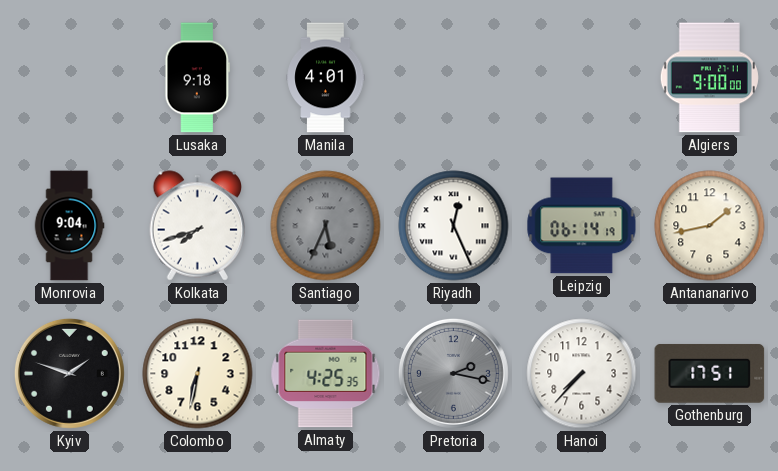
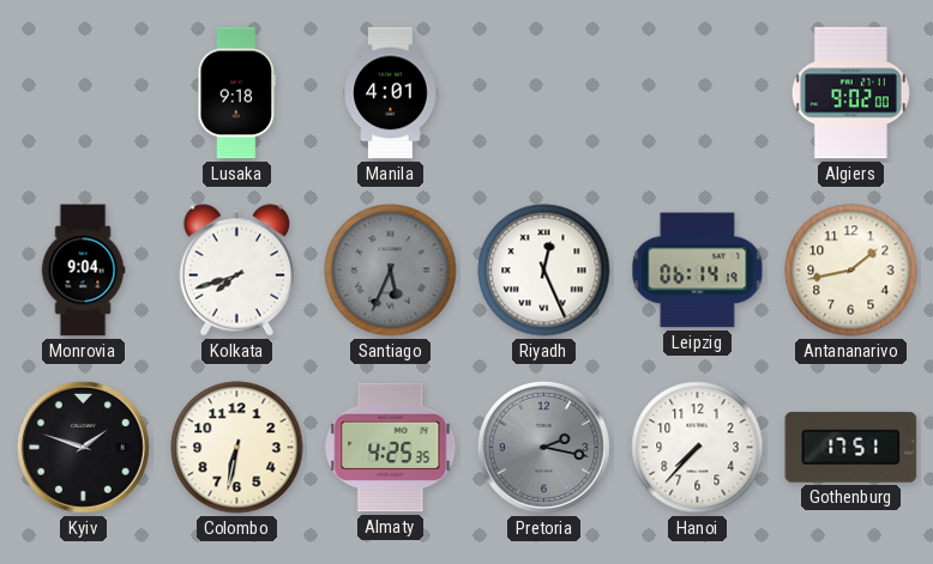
Algiers: 9:00 -> 9:02
